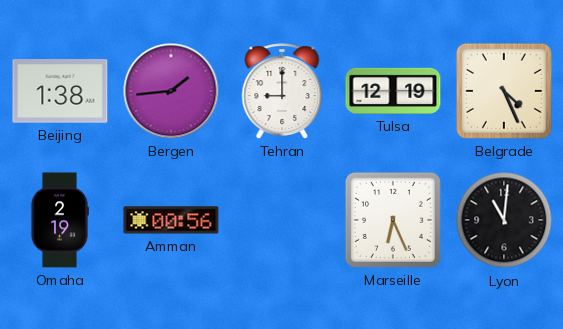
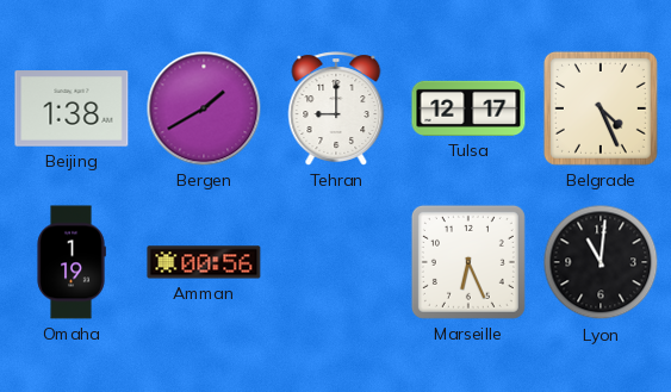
Bergen: 1:44 -> 1:40
Tulsa: 12:19 -> 12:17
Omaha: 2:19 -> 1:19
